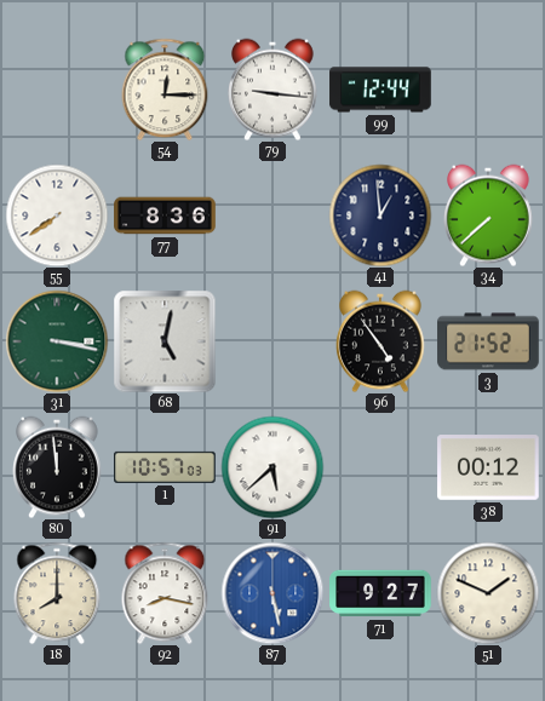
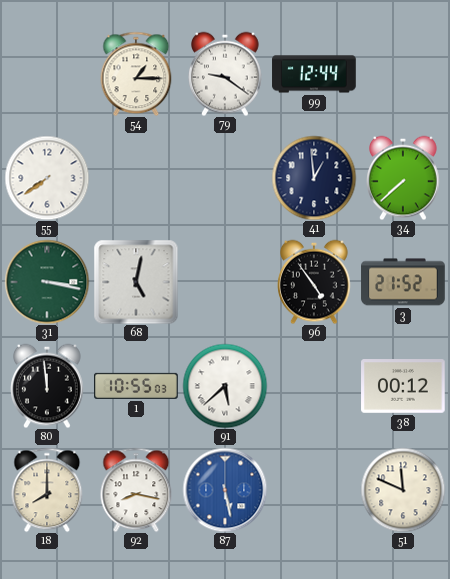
54: 12:15 -> 1:15
79: 9:16 -> 9:21
77: 8:36 -> none
1: 10:57 -> 10:55
71: 9:27 -> none
51: 1:49 -> 11:49
